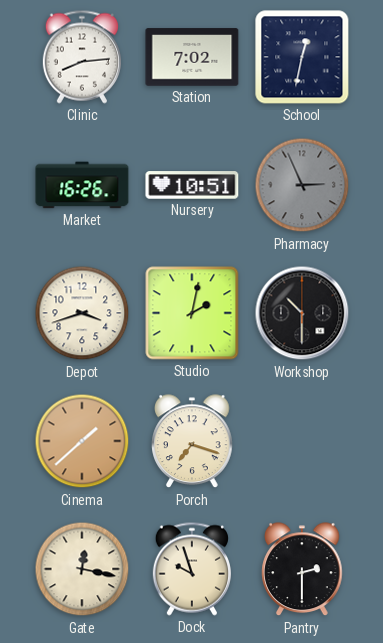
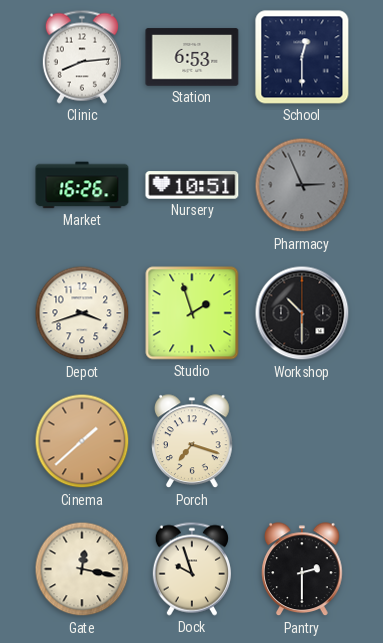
Station: 7:02 -> 6:53
School: 12:32 -> 12:30
Studio: 2:02 -> 1:57
